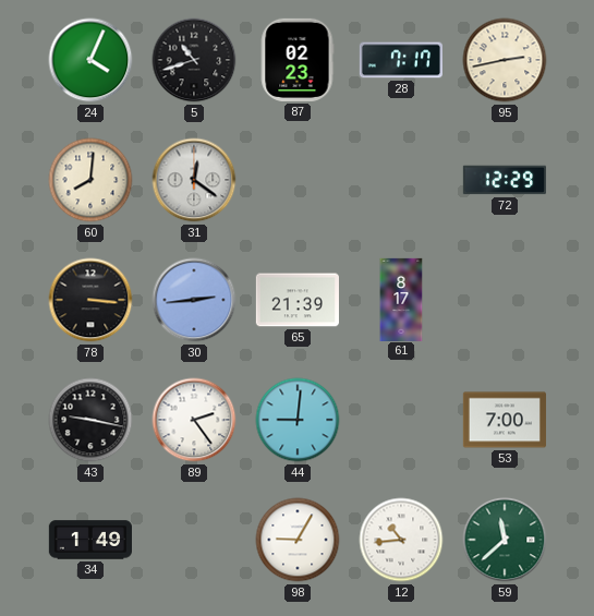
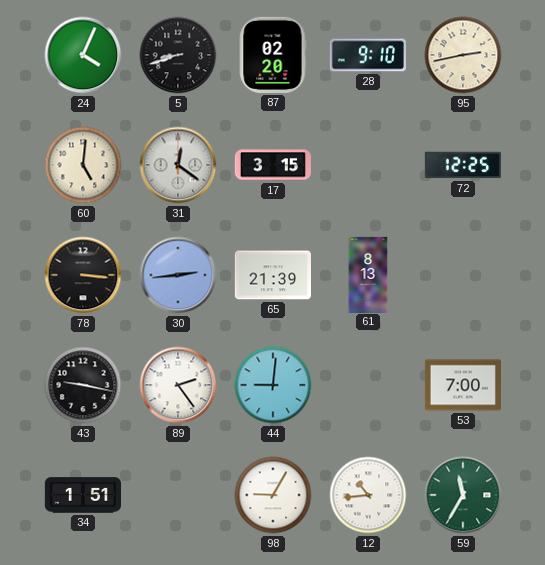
5: 10:42 -> 8:42
87: 02:23 -> 02:20
28: 7:17 -> 9:10
60: 8:01 -> 5:01
17: none -> 3:15
72: 12:29 -> 12:25
61: 8:17 -> 8:13
34: 1:49 -> 1:51
59: 11:38 -> 11:35
